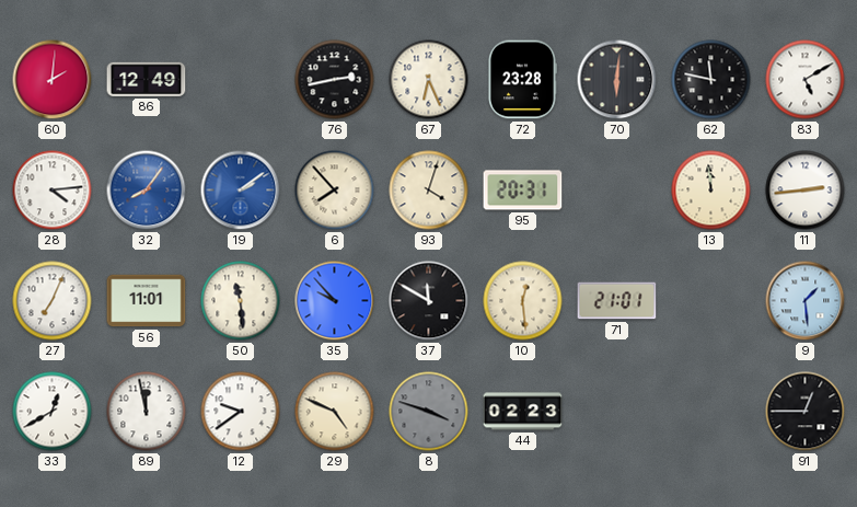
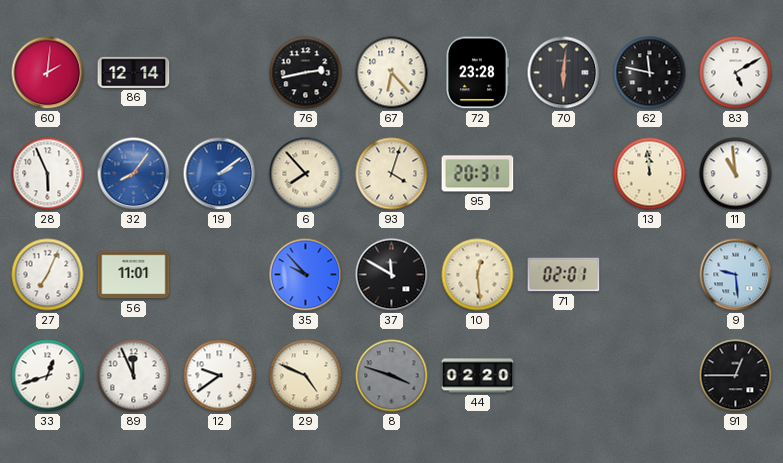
86: 12:49 -> 12:14
67: 6:26 -> 6:23
28: 4:14 -> 5:56
11: 2:44 -> 10:59
50: 11:29 -> none
71: 21:01 -> 02:01
9: 1:29 -> 9:29
33: 12:40 -> 12:42
89: 11:58 -> 11:56
44: 02:23 -> 02:20
